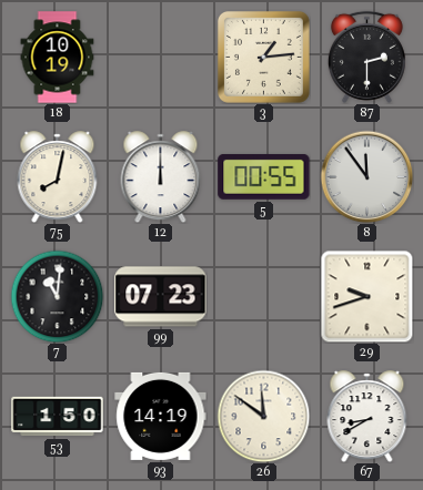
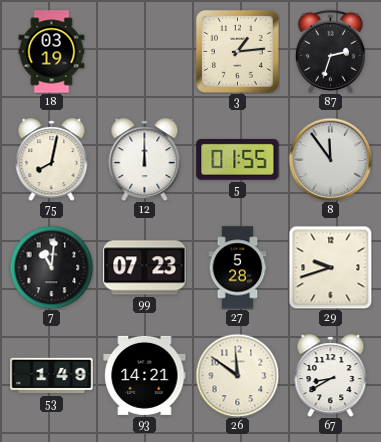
18: 10:19 -> 03:19
87: 2:30 -> 2:33
5: 00:55 -> 01:55
27: none -> 5:28
53: 1:50 -> 1:49
93: 14:19 -> 14:21
